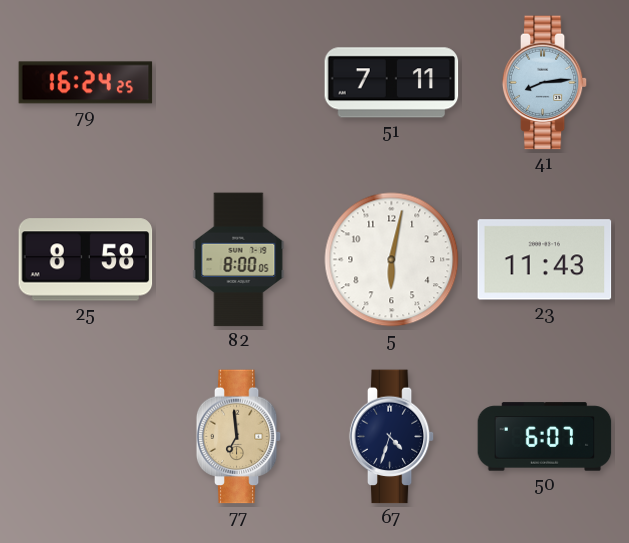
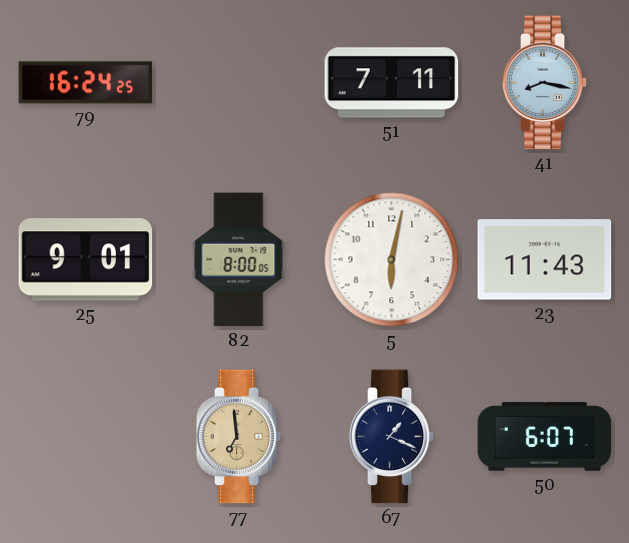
41: 8:14 -> 8:17
25: 8:58 -> 9:01
67: 4:33 -> 1:19
